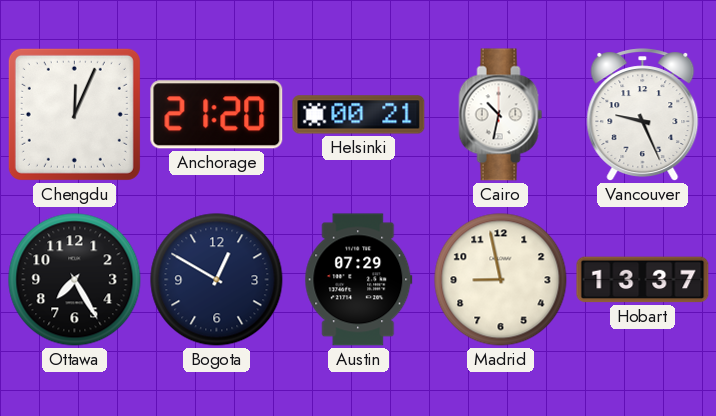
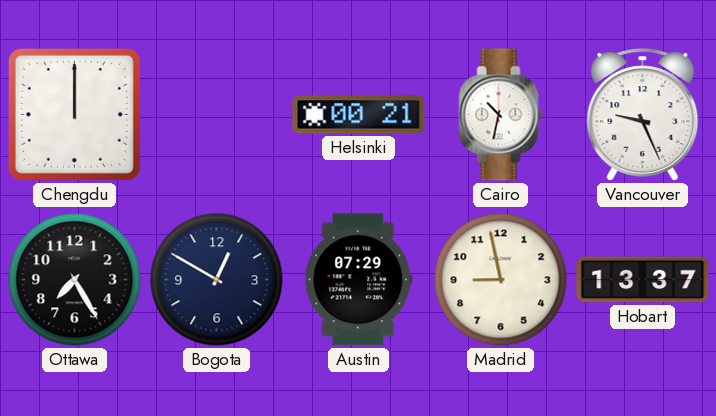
Chengdu: 12:04 -> 12:00
Anchorage: 21:20 -> none
